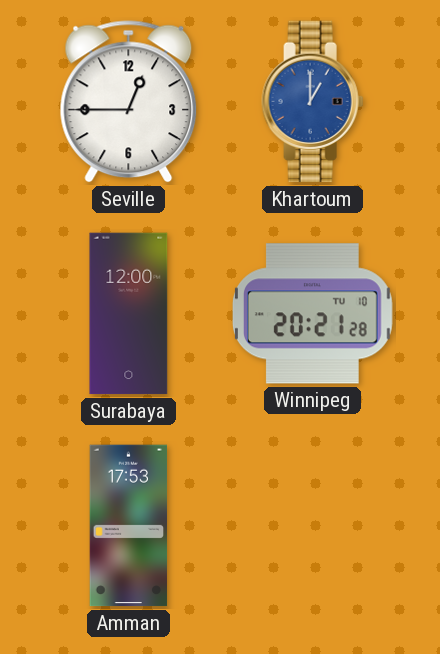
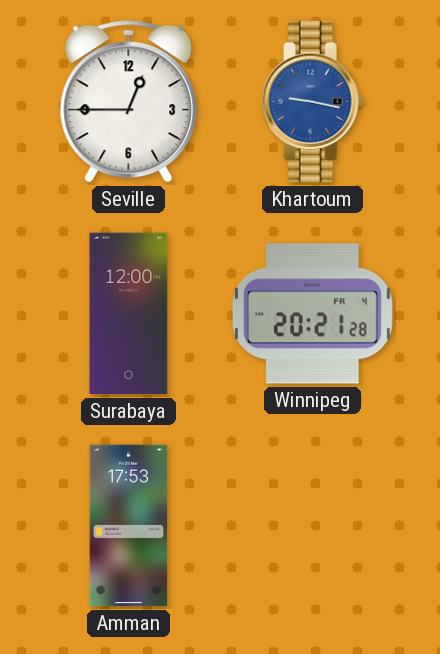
Khartoum: 1:00 -> 9:17
Winnipeg date: TU 10 -> FR 4
